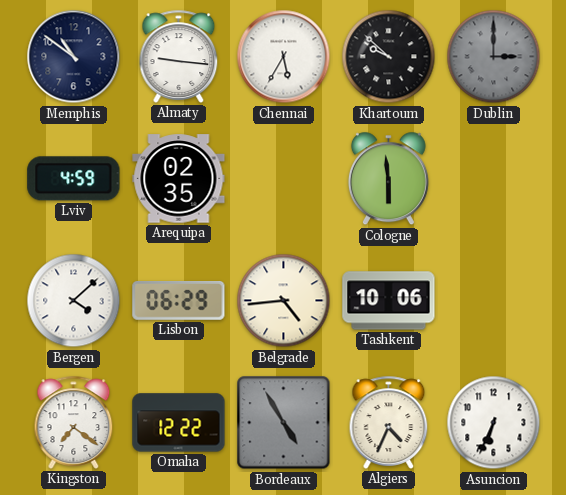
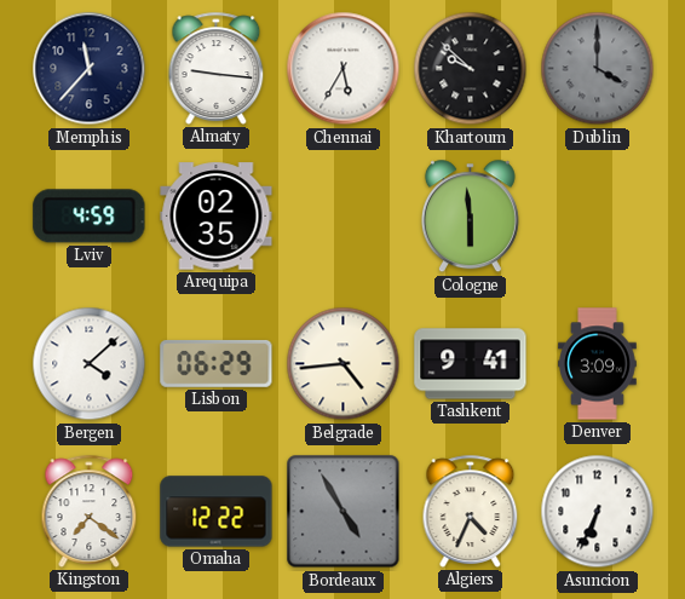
Memphis: 10:51 -> 11:37
Dublin: 3:00 -> 4:00
Tashkent: 10:06 -> 9:41
Denver: none -> 3:09
